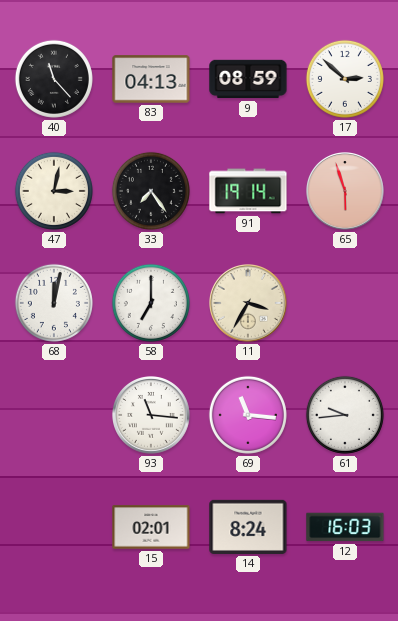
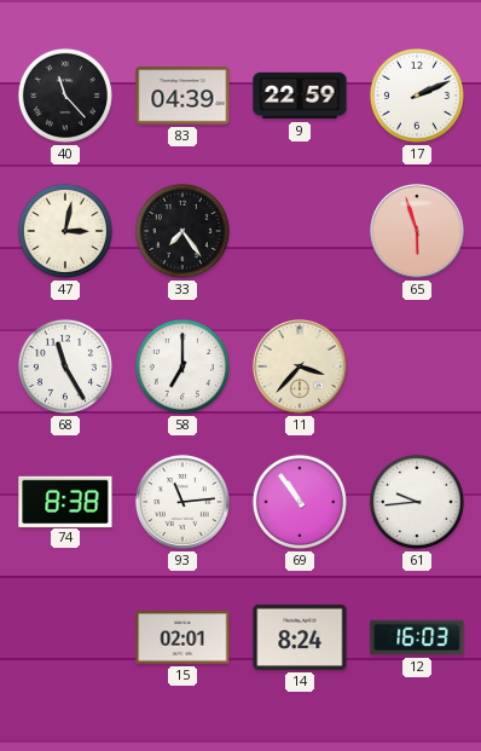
83: 04:13 -> 04:39
9: 08:59 -> 22:59
17: 2:52 -> 2:11
91: 19:14 -> none
68: 12:02 -> 11:25
11: 3:35 -> 3:37
74: none -> 8:38
93: 11:16 -> 11:14
69: 11:16 -> 10:54
